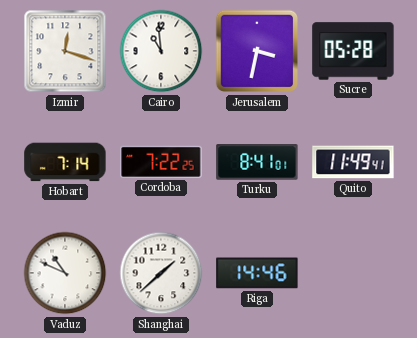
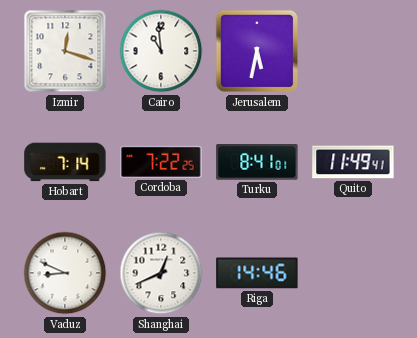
Jerusalem: 3:32 -> 5:32
Sucre: 05:28 -> none
Vaduz: 10:49 -> 8:49
Shanghai: 1:38 -> 12:41
